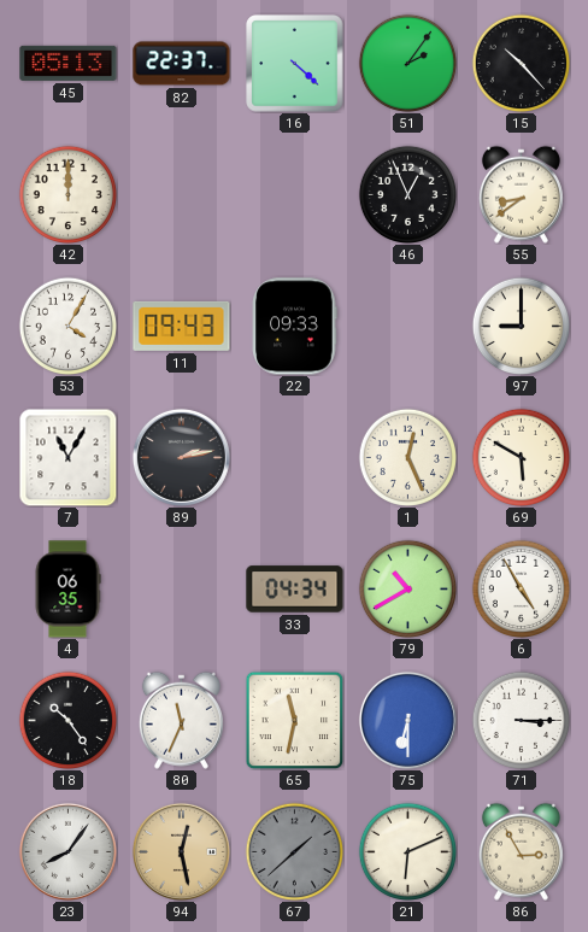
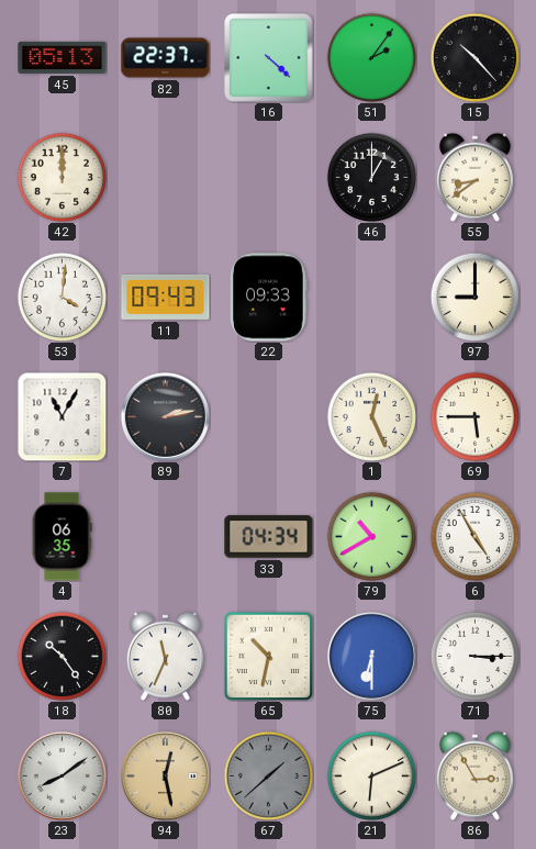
46: 12:56 -> 1:00
53: 4:05 -> 4:01
69: 5:50 -> 5:45
65: 11:32 -> 10:32
23: 8:06 -> 8:09
